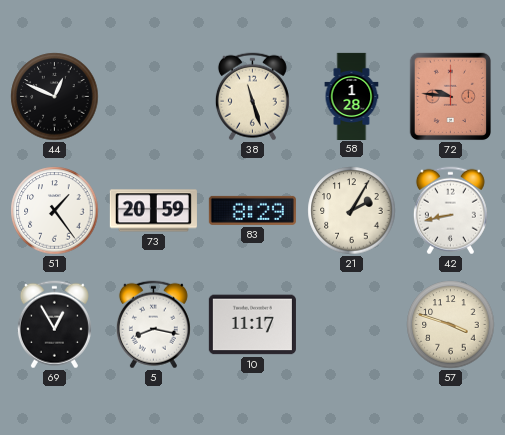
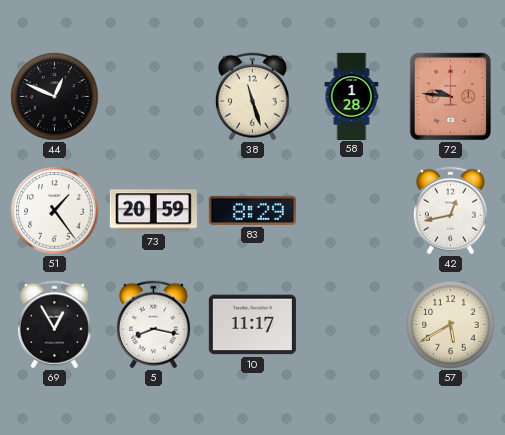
21: 2:05 -> none
42: 8:43 -> 12:43
57: 3:48 -> 5:40
